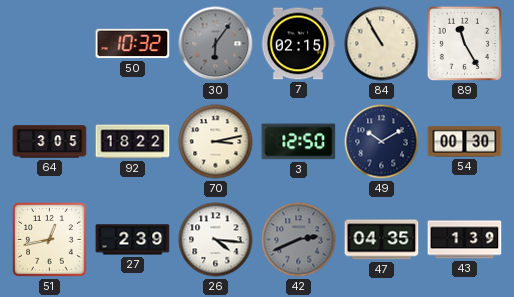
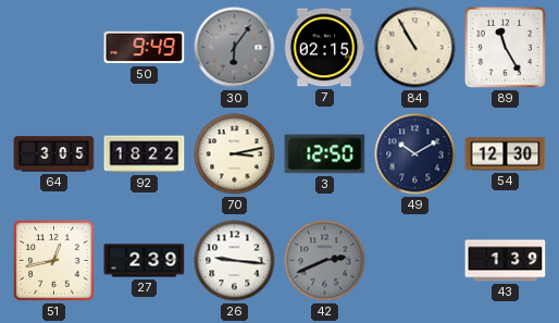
50: 10:32 -> 9:49
54: 00:30 -> 12:30
26: 4:16 -> 9:16
47: 04:35 -> none
